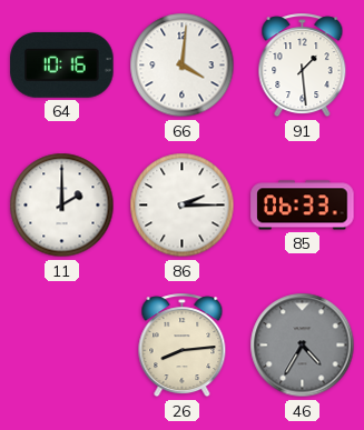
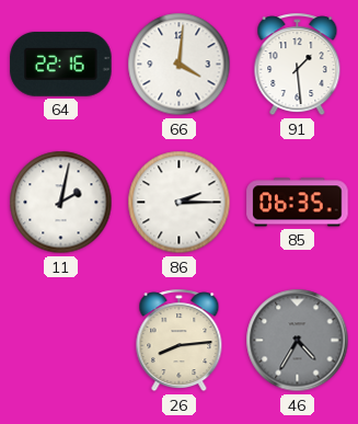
64: 10:16 -> 22:16
11: 2:00 -> 2:02
85: 06:33 -> 06:35
